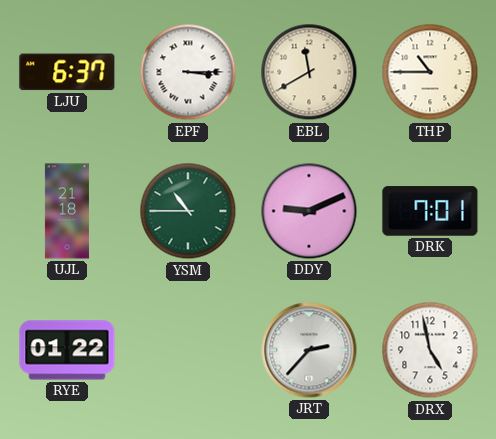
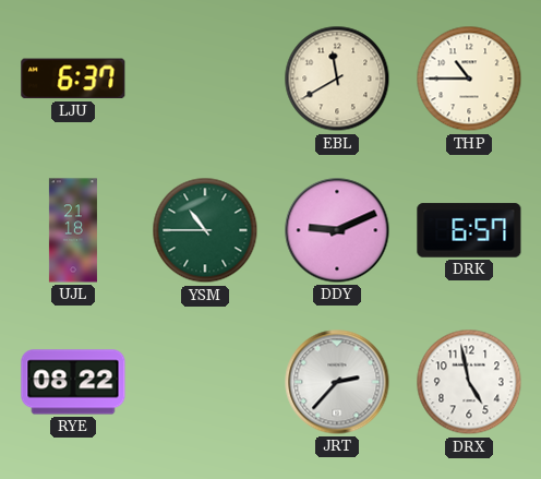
EPF: 3:15 -> none
DRK: 7:01 -> 6:57
RYE: 01:22 -> 08:22
